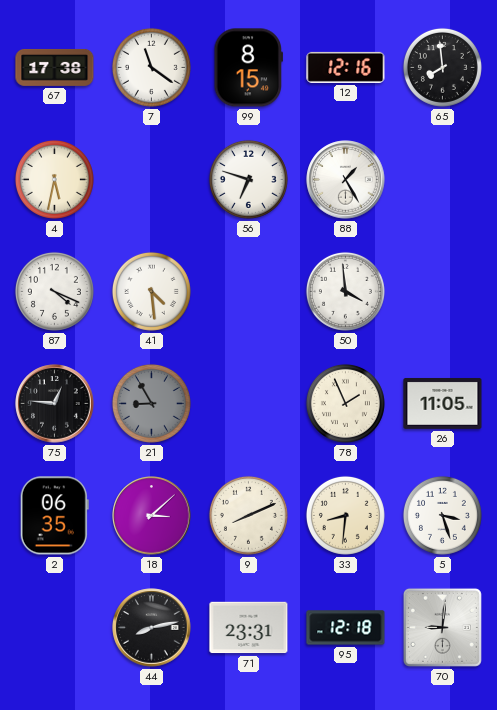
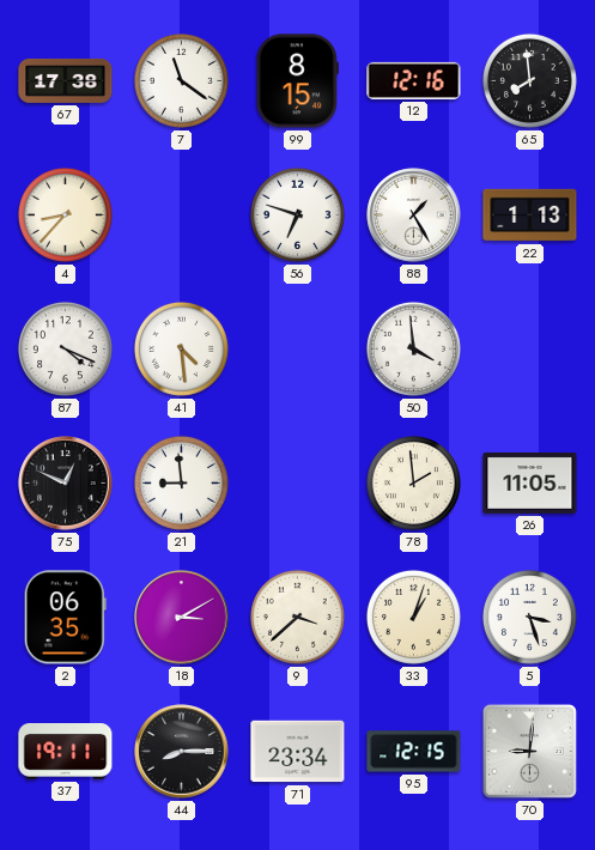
4: 5:32 -> 8:37
22: none -> 1:13
75: 12:46 -> 12:49
21: 8:55 -> 8:59
21 dial: grey -> white
78: 1:56 -> 1:59
18: 3:08 -> 3:10
9: 8:11 -> 3:38
33: 8:31 -> 1:03
37: none -> 19:11
44: 8:13 -> 8:15
71: 23:31 -> 23:34
95: 12:18 -> 12:15
